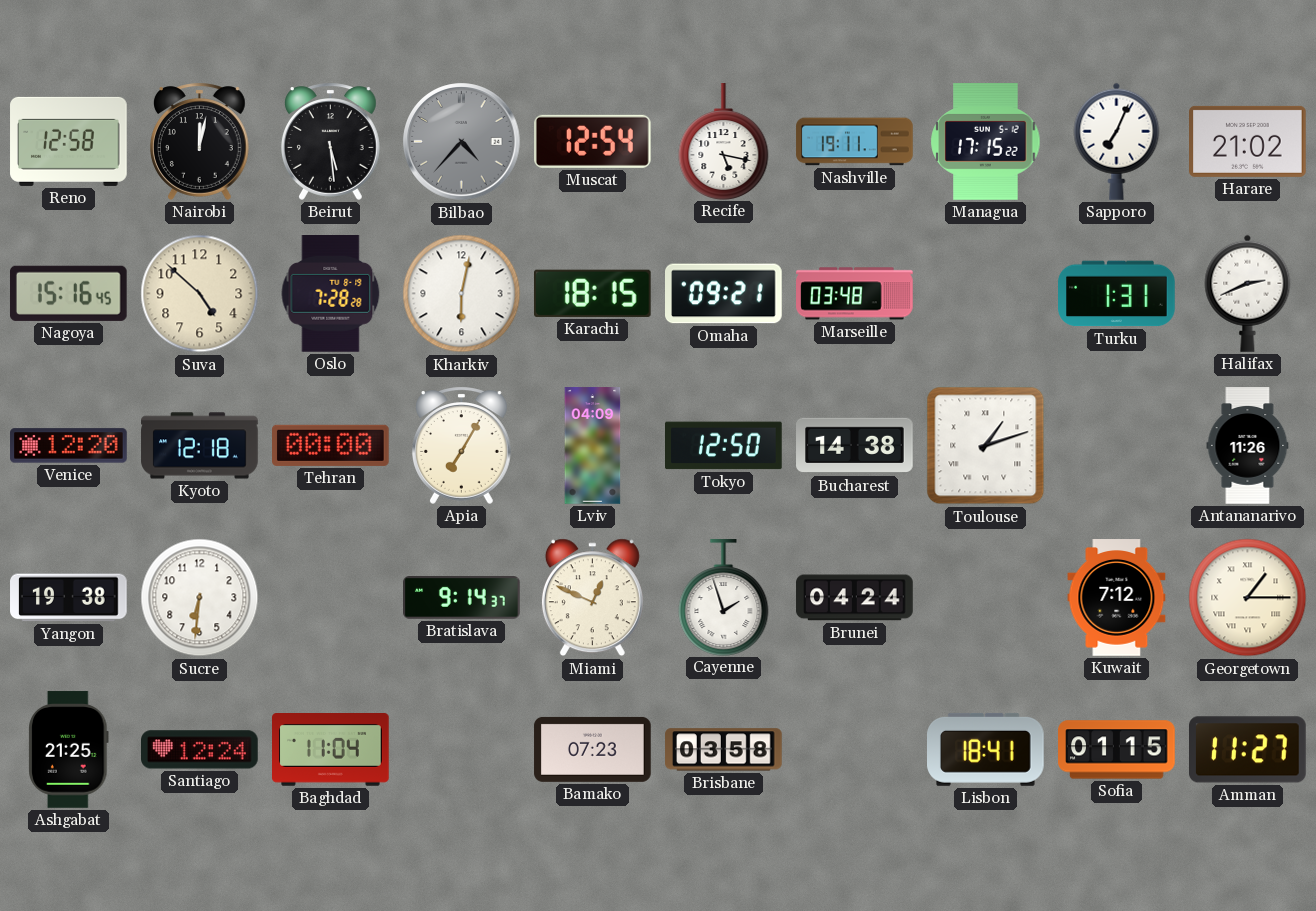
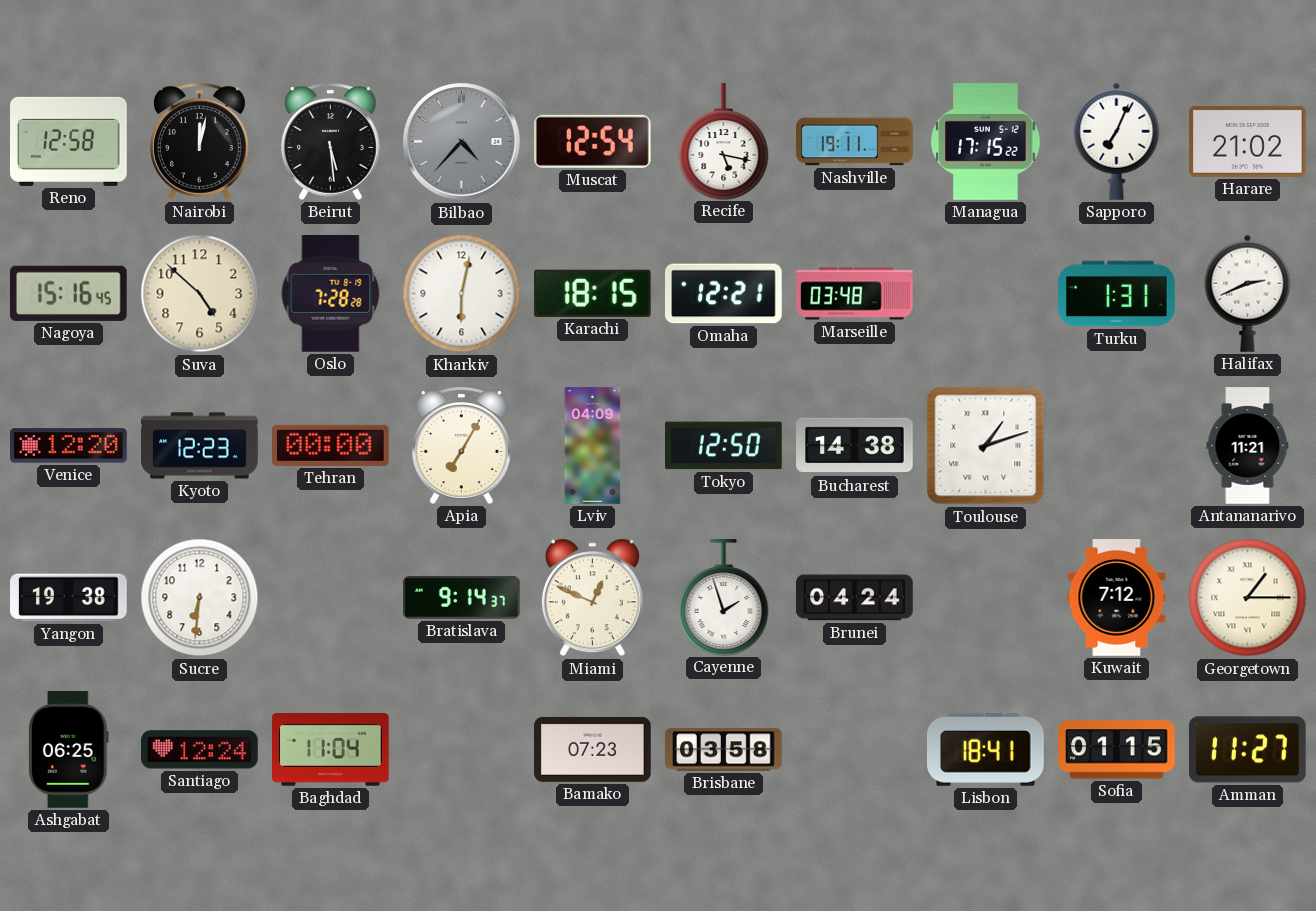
Omaha: 09:21 -> 12:21
Kyoto: 12:18 -> 12:23
Antananarivo: 11:26 -> 11:21
Ashgabat: 21:25 -> 06:25
